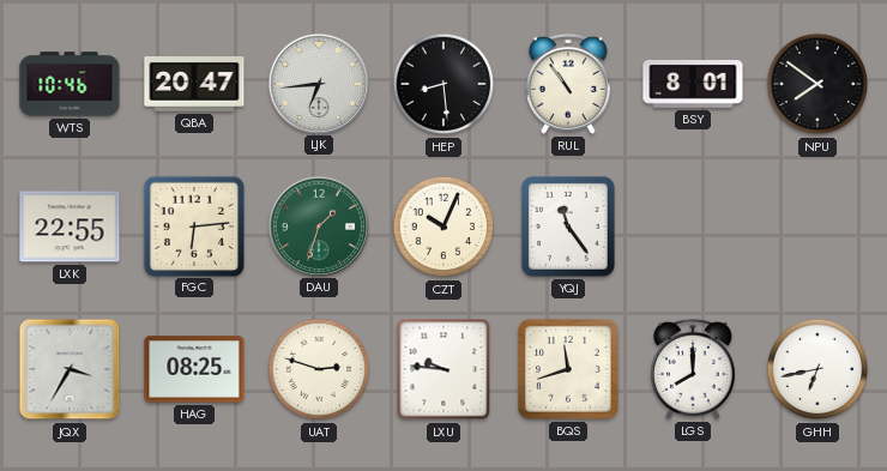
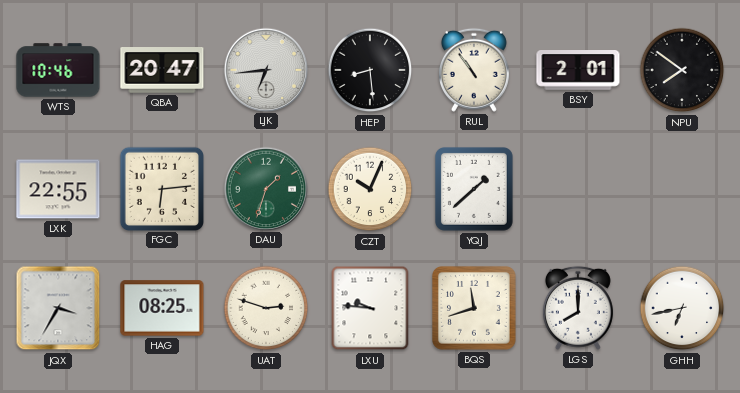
BSY: 8:01 -> 2:01
YQJ: 11:24 -> 1:38
